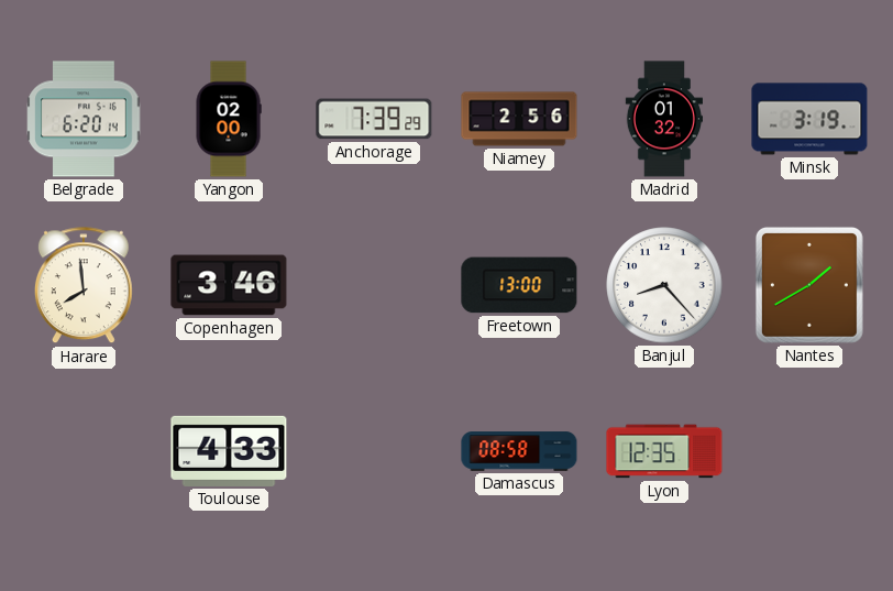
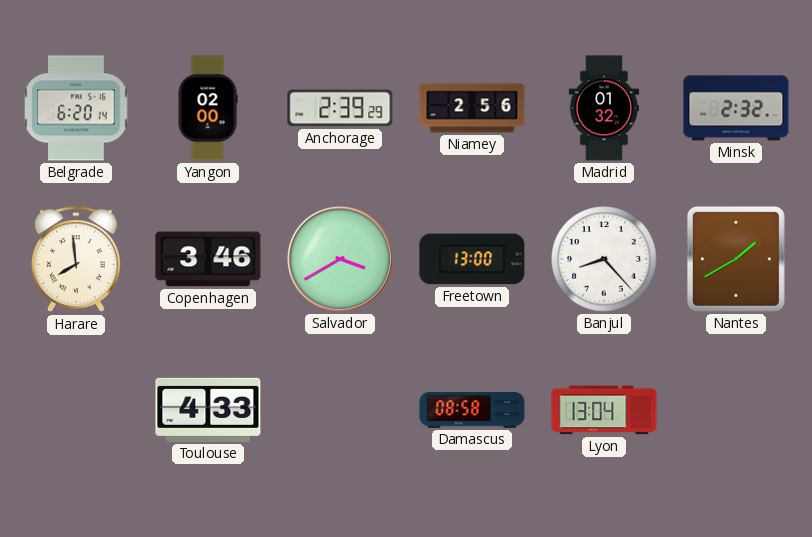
Anchorage: 7:39 -> 2:39
Minsk: 3:19 -> 2:32
Salvador: none -> 3:40
Lyon: 12:35 -> 13:04
